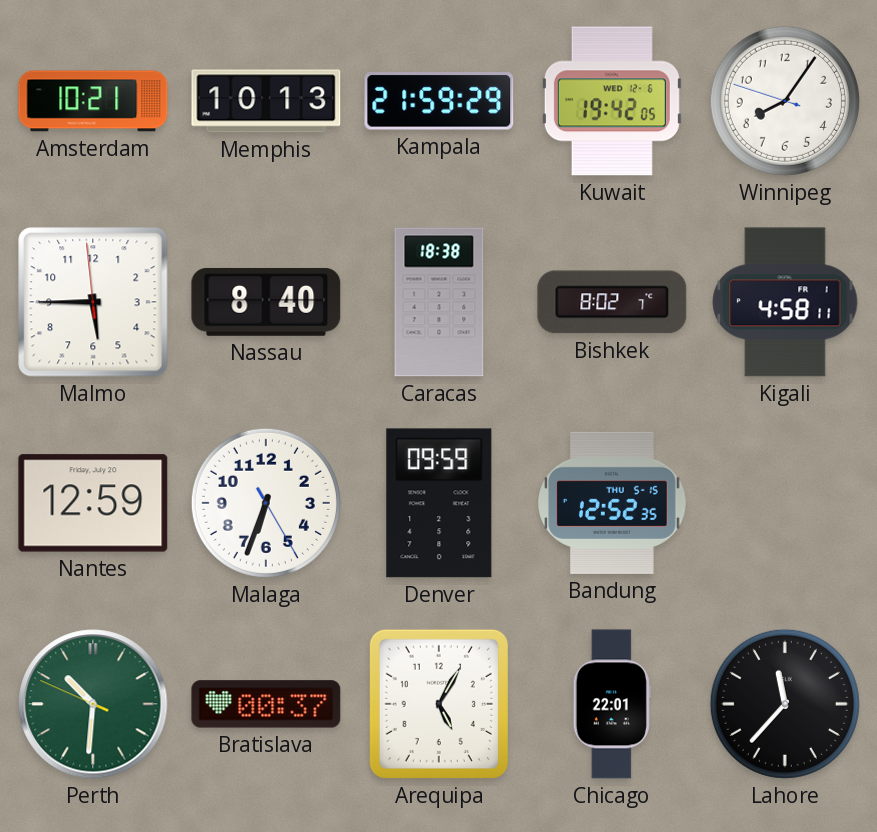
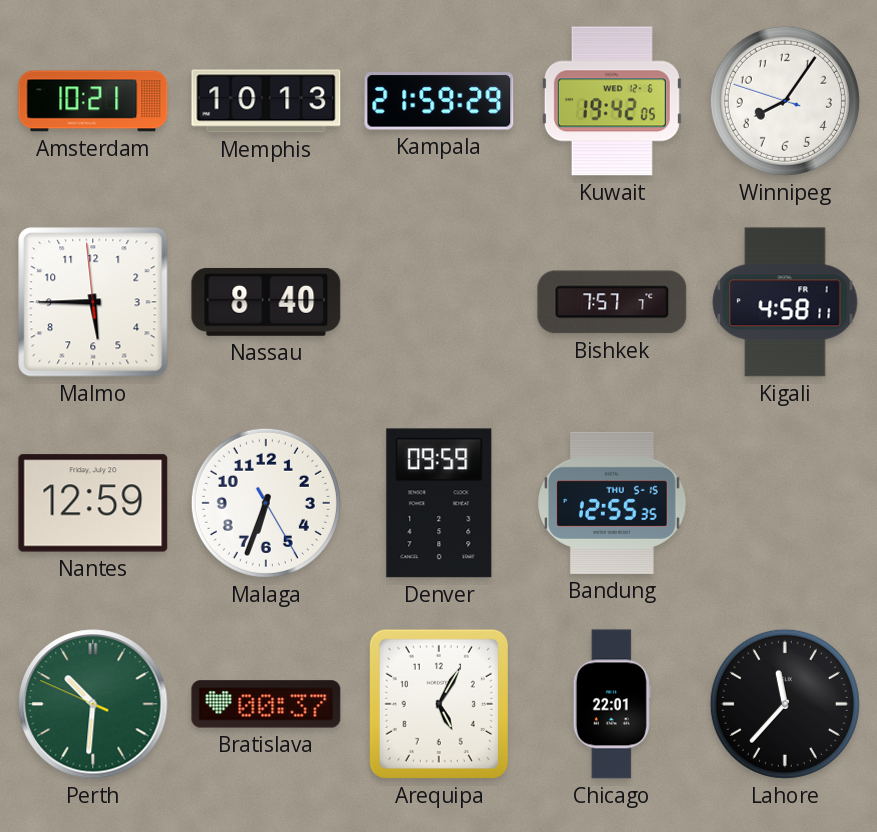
Caracas: 18:38 -> none
Bishkek: 8:02 -> 7:57
Bandung: 12:52 -> 12:55
